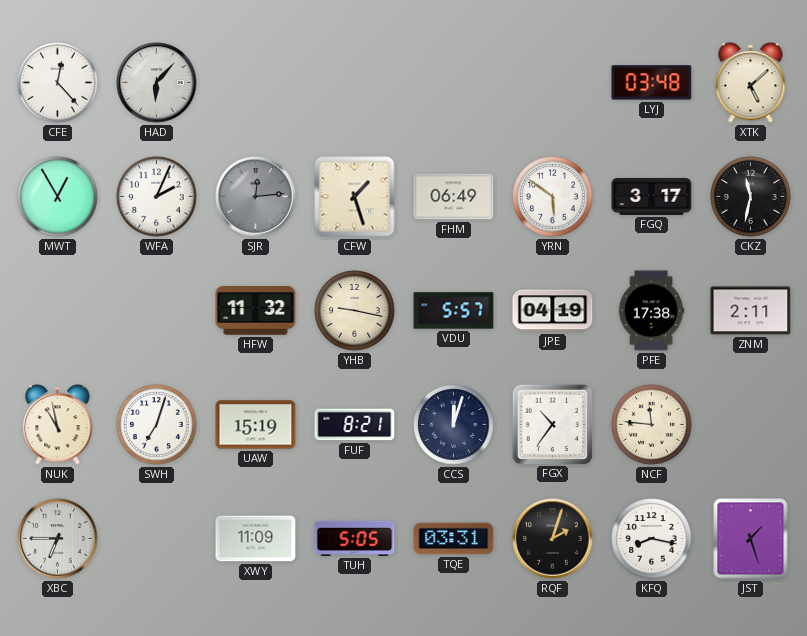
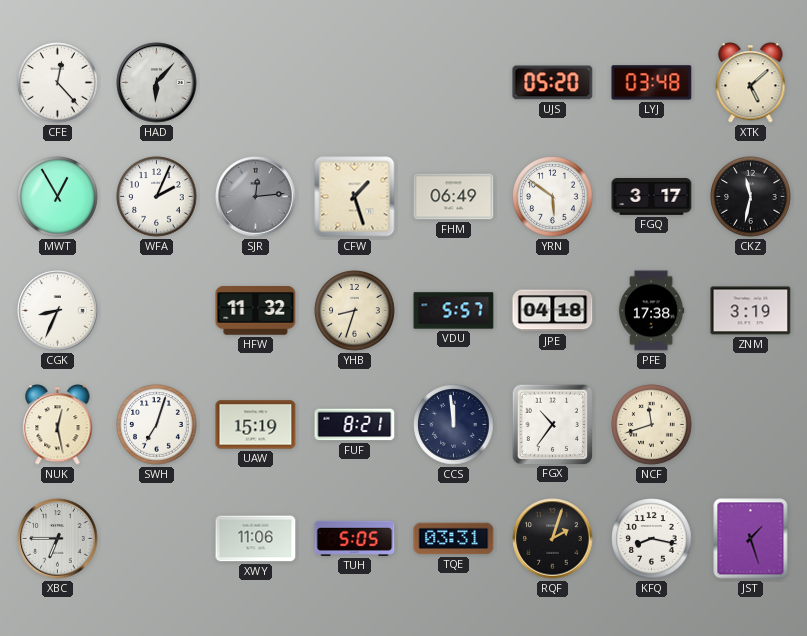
UJS: none -> 05:20
CGK: none -> 8:34
YHB: 9:17 -> 8:33
JPE: 04:19 -> 04:18
ZNM: 2:11 -> 3:19
NUK: 10:58 -> 12:28
CCS: 12:03 -> 11:59
NCF: 11:46 -> 11:42
XWY: 11:09 -> 11:06
